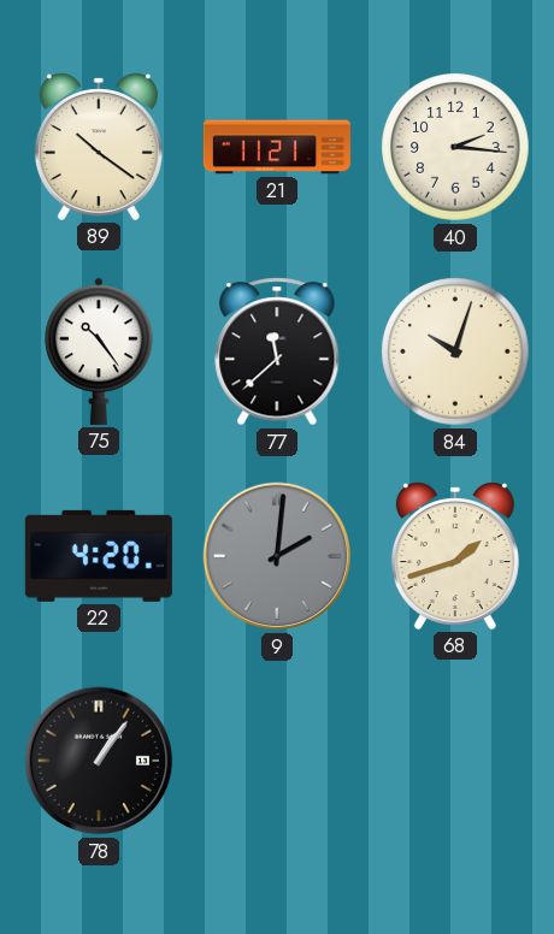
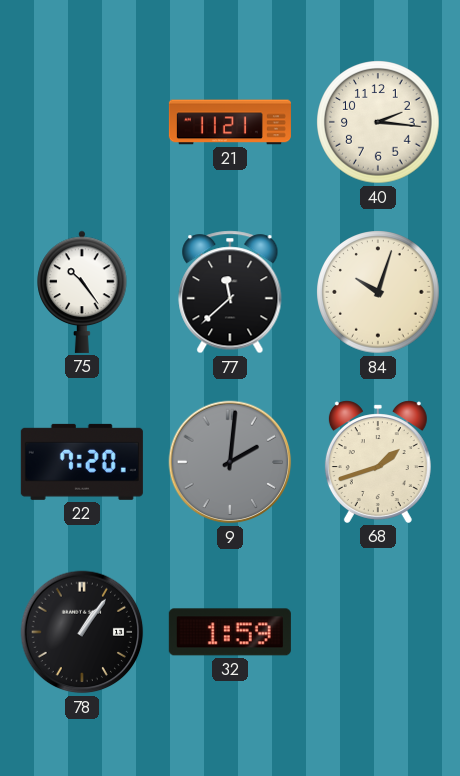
89: 10:21 -> none
22: 4:20 -> 7:20
32: none -> 1:59
